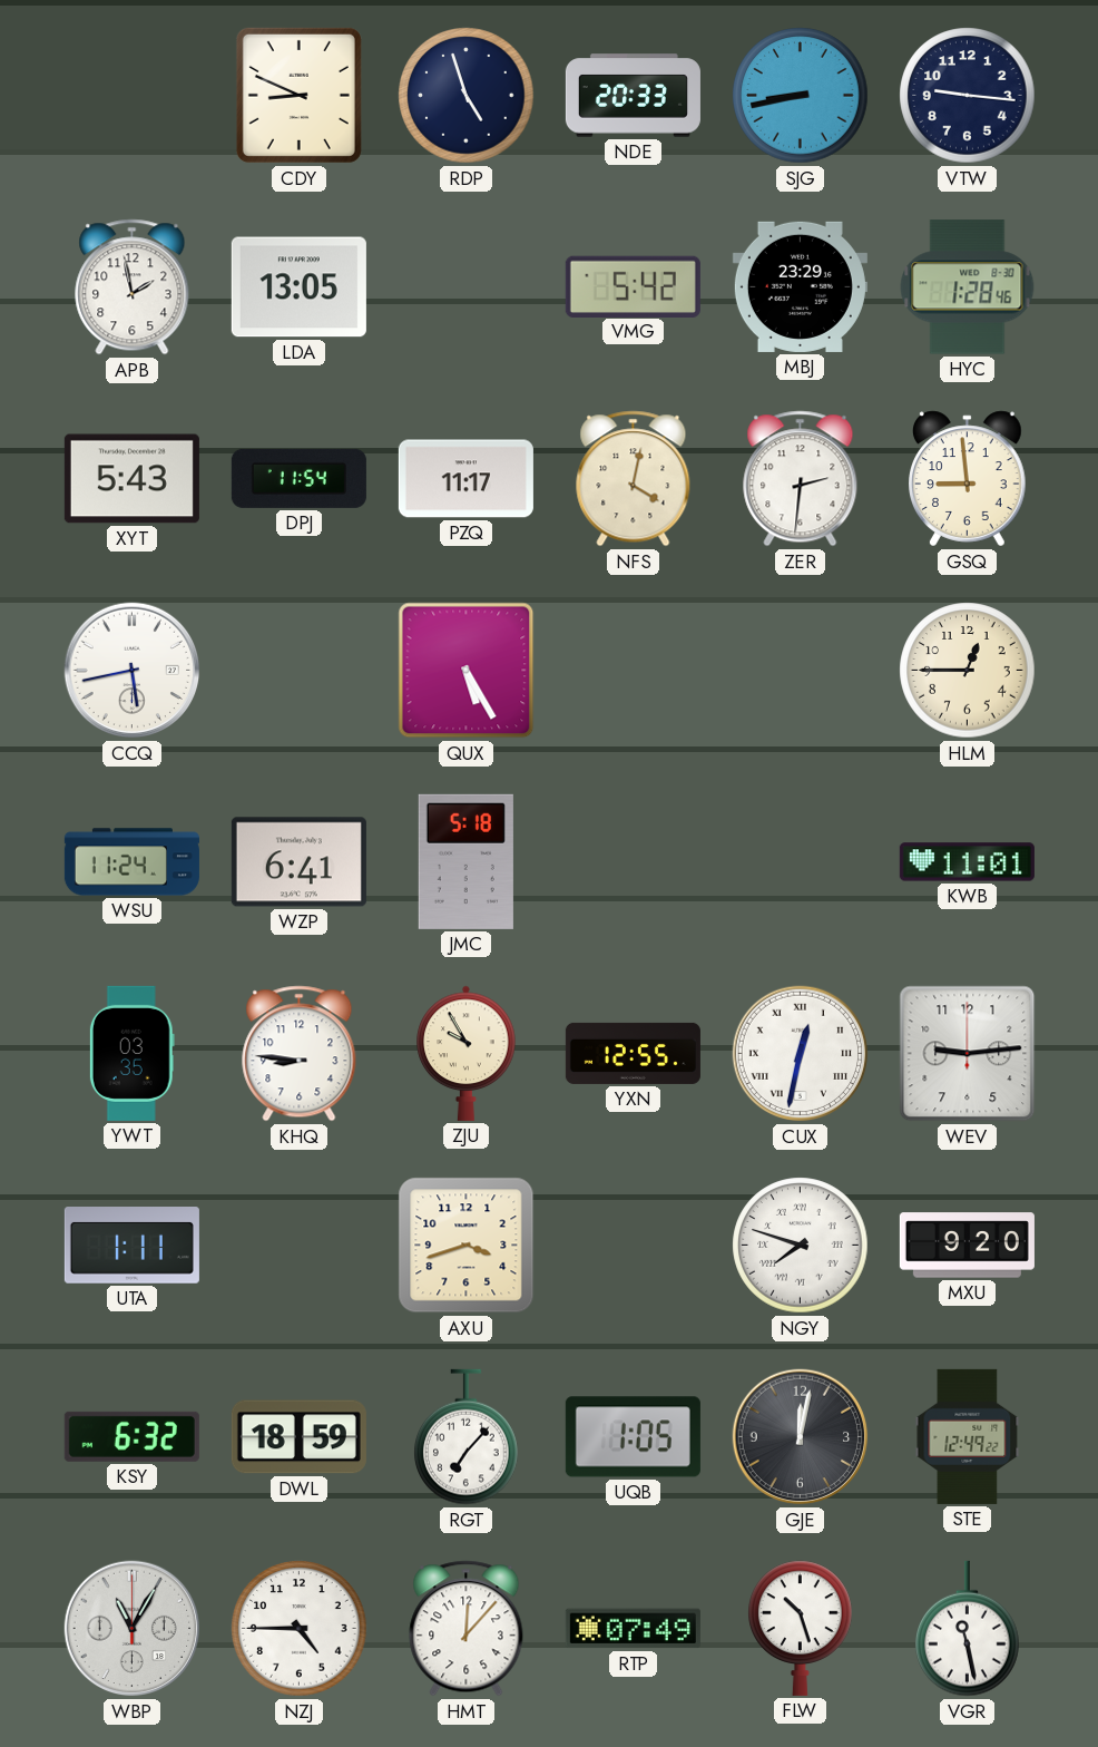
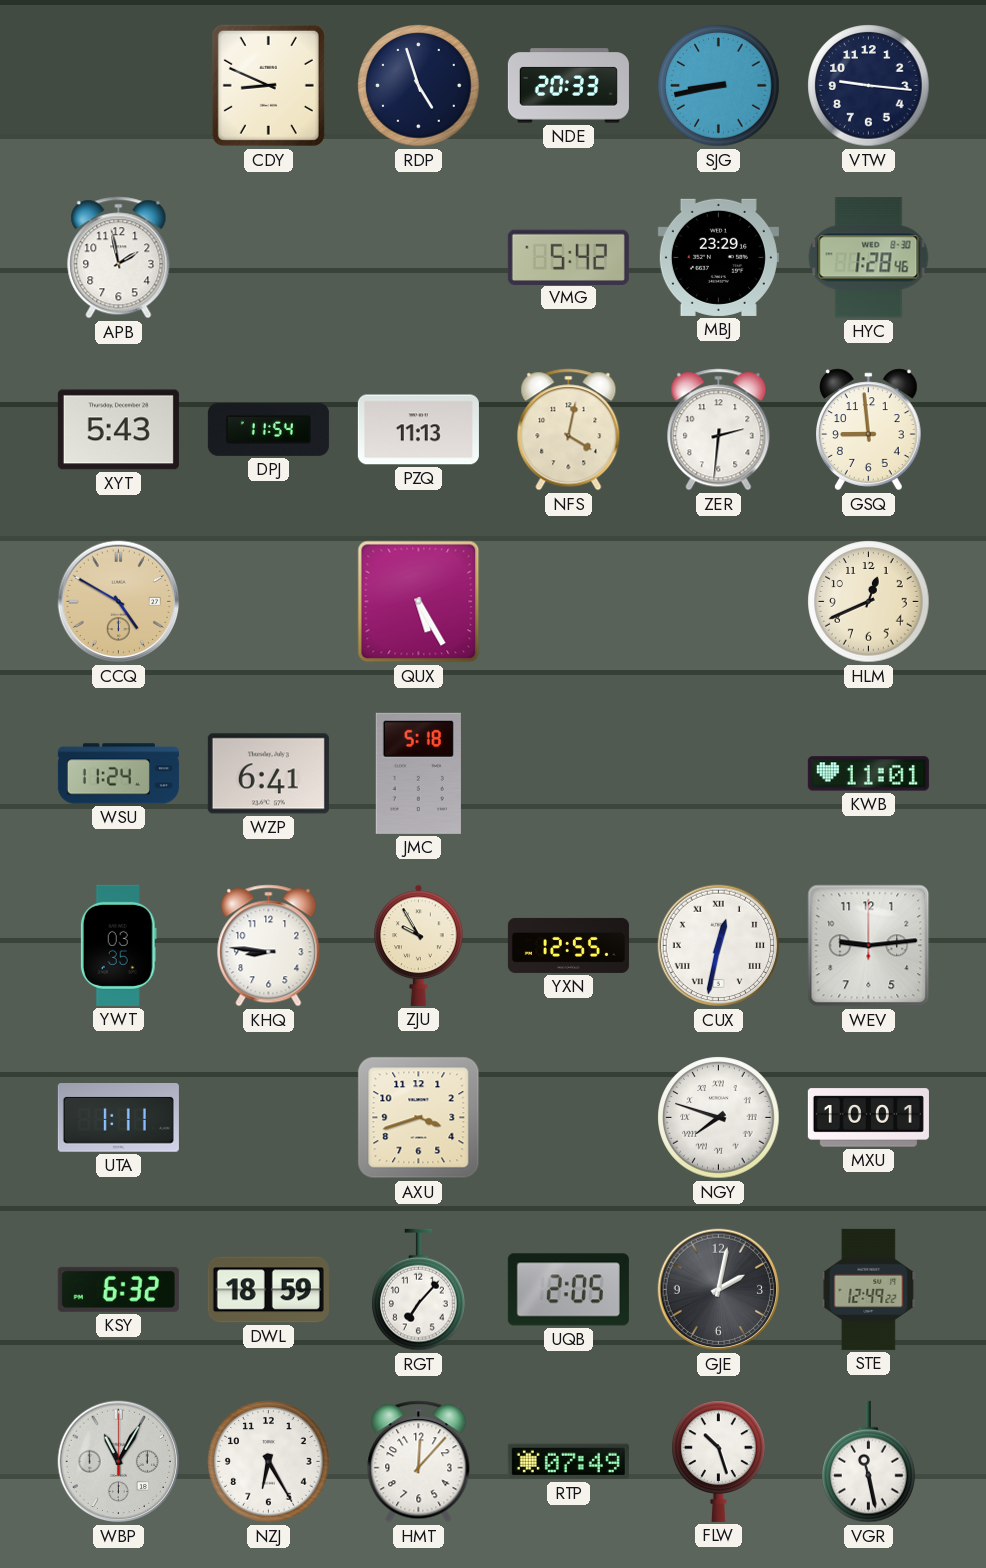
LDA: 13:05 -> none
PZQ: 11:17 -> 11:13
CCQ: 5:43 -> 4:50
CCQ dial: white -> champagne
HLM: 12:45 -> 12:41
MXU: 9:20 -> 10:01
UQB: 1:05 -> 2:05
GJE: 12:02 -> 2:02
NZJ: 4:45 -> 6:25
